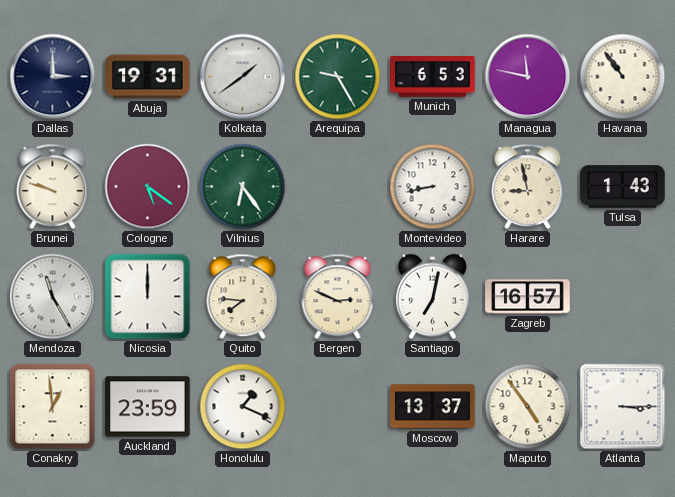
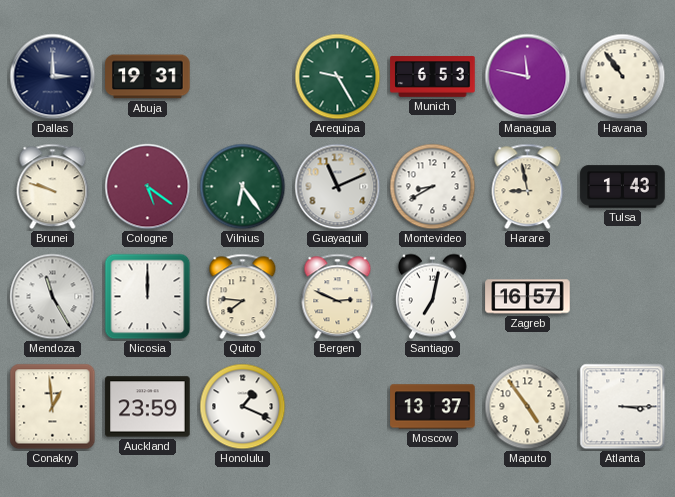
Kolkata: 1:39 -> none
Guayaquil: none -> 11:11
Montevideo: 8:43 -> 8:40
